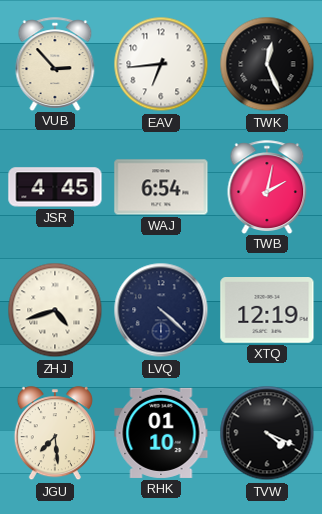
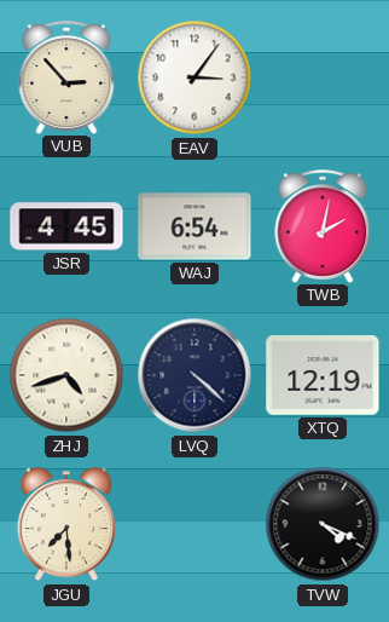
EAV: 6:44 -> 3:06
TWK: 12:26 -> none
RHK: 01:10 -> none
